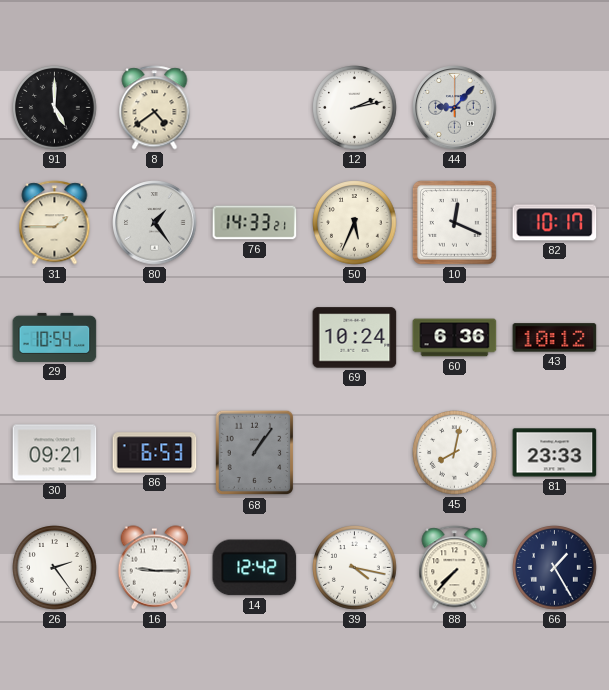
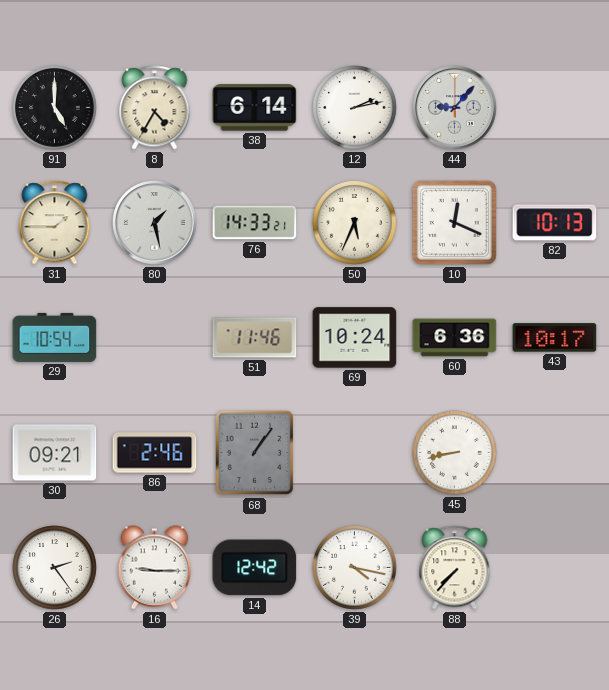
8: 4:39 -> 4:35
38: none -> 6:14
80: 1:24 -> 1:28
82: 10:17 -> 10:13
51: none -> 11:46
43: 10:12 -> 10:17
86: 6:53 -> 2:46
45: 8:02 -> 8:43
81: 23:33 -> none
66: 1:25 -> none
